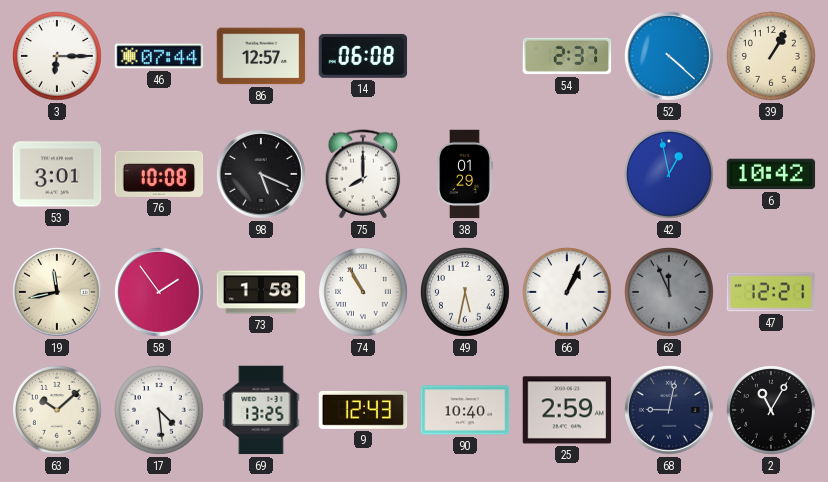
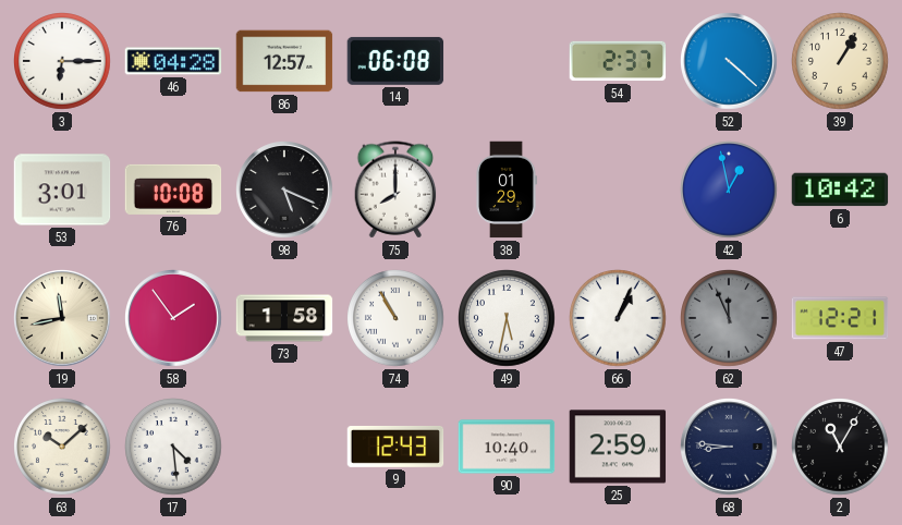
46: 07:44 -> 04:28
69: 13:25 -> none
68: 9:02 -> 8:46
